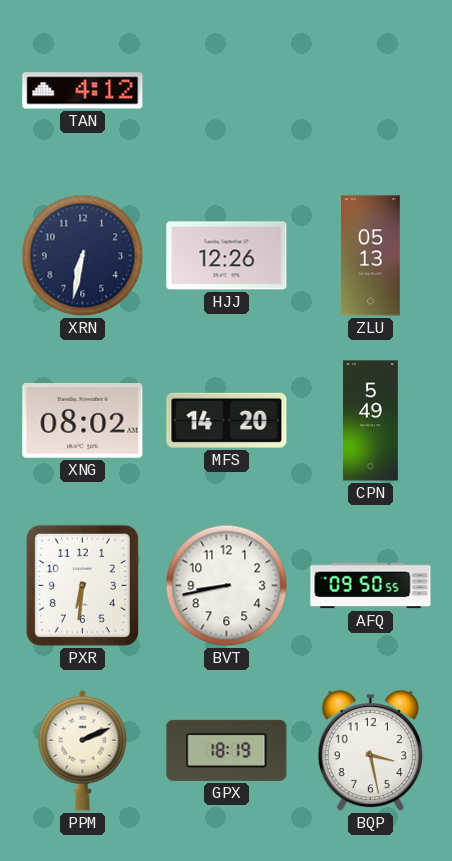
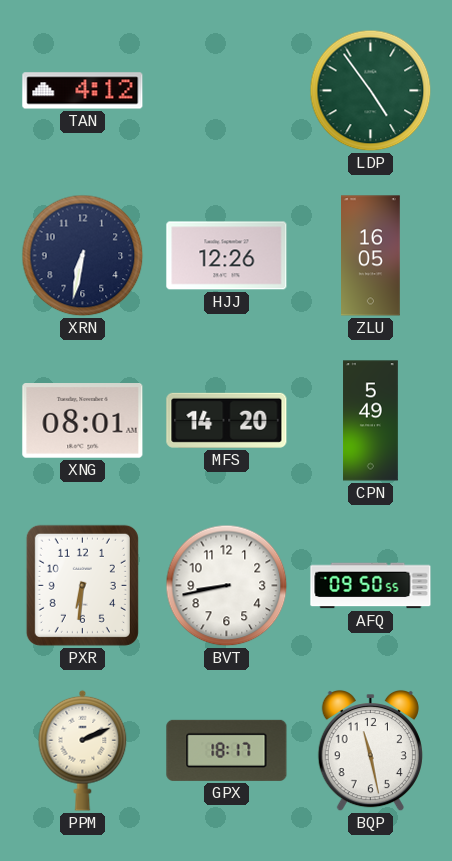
LDP: none -> 4:54
ZLU: 05:13 -> 16:05
XNG: 08:02 -> 08:01
GPX: 18:19 -> 18:17
BQP: 3:28 -> 11:28
